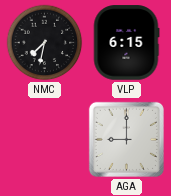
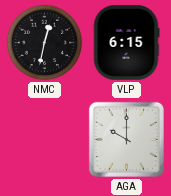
NMC: 7:32 -> 12:32
AGA: 9:00 -> 10:00
